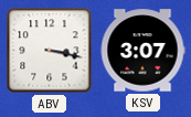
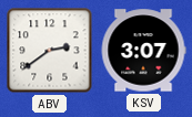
ABV: 3:17 -> 2:39
